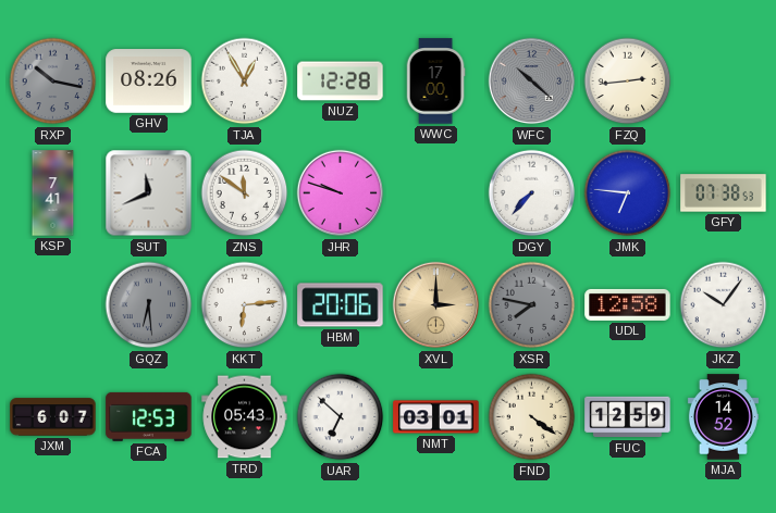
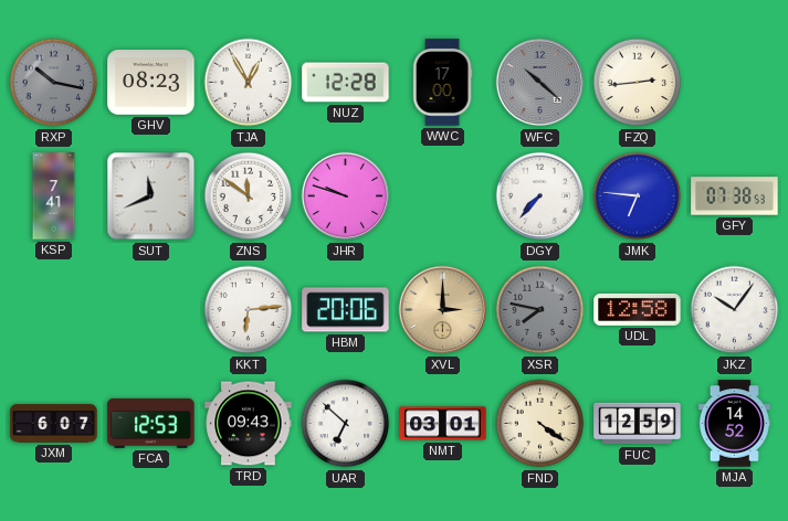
GHV: 08:26 -> 08:23
GQZ: 6:29 -> none
TRD: 05:43 -> 09:43
